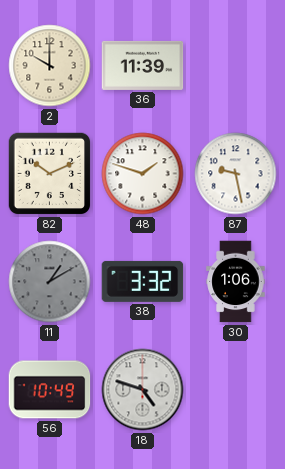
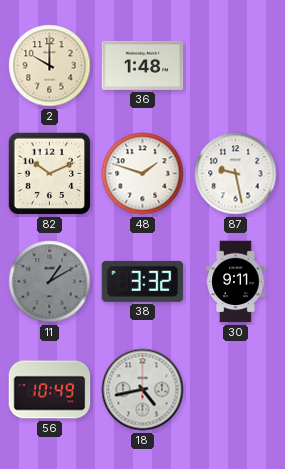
36: 11:39 -> 1:48
30: 1:06 -> 9:11
18: 4:48 -> 4:43
